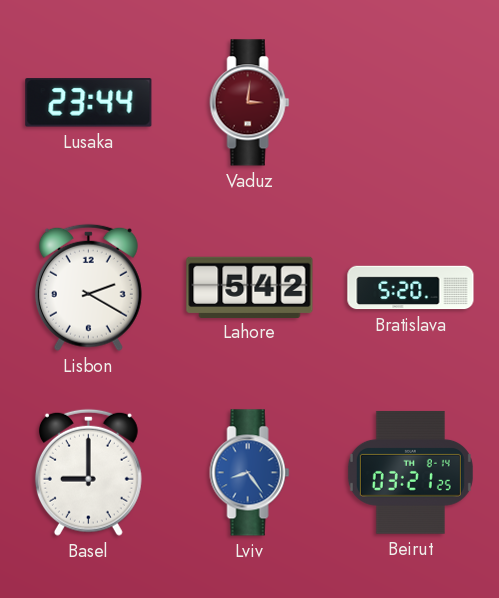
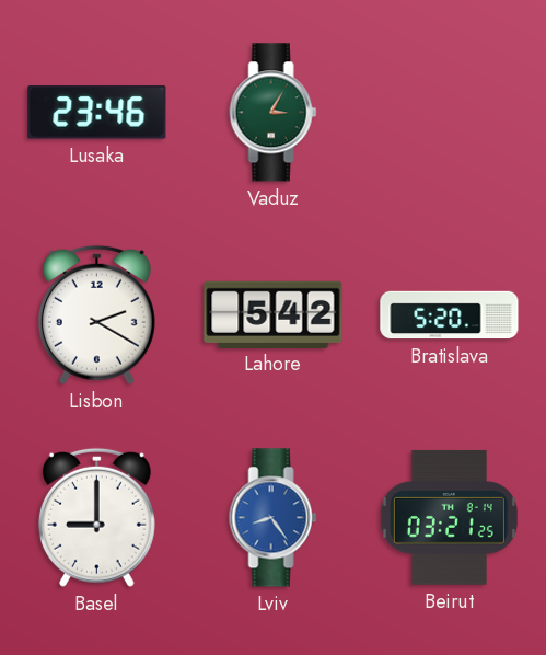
Lusaka: 23:44 -> 23:46
Vaduz: 3:01 -> 3:05
Vaduz dial: burgundy -> green
